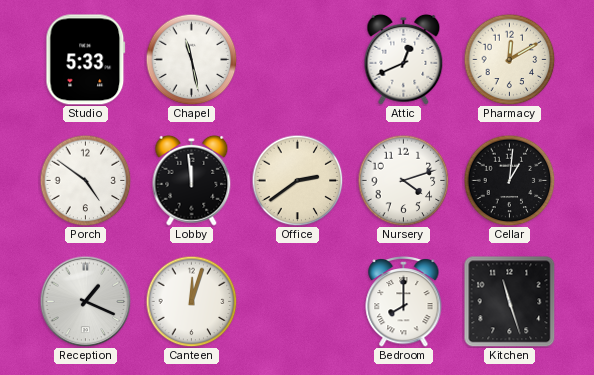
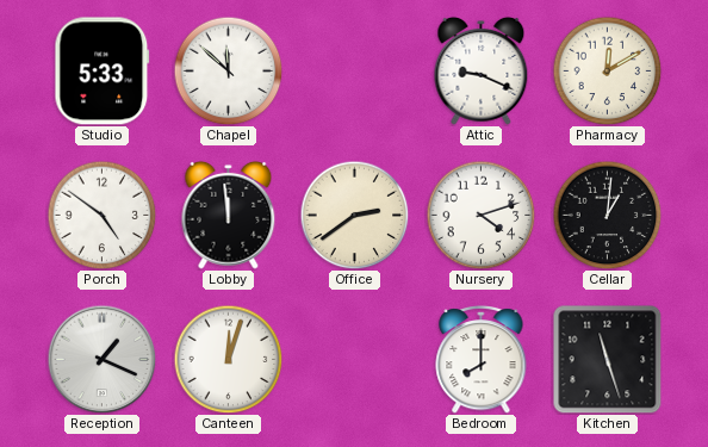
Chapel: 11:28 -> 11:52
Attic: 12:41 -> 9:19
